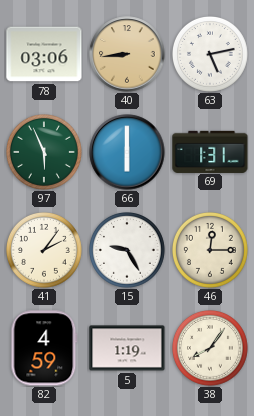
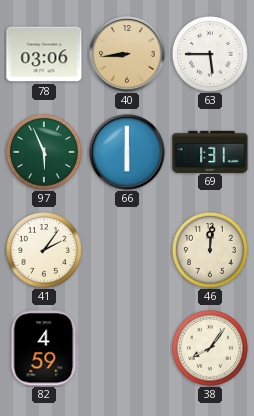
63: 5:13 -> 5:45
15: 9:25 -> none
46: 12:15 -> 12:01
5: 1:19 -> none
